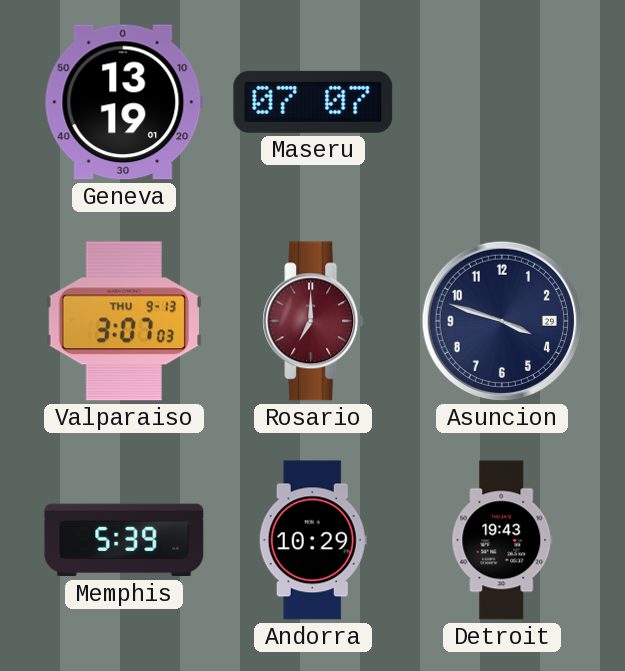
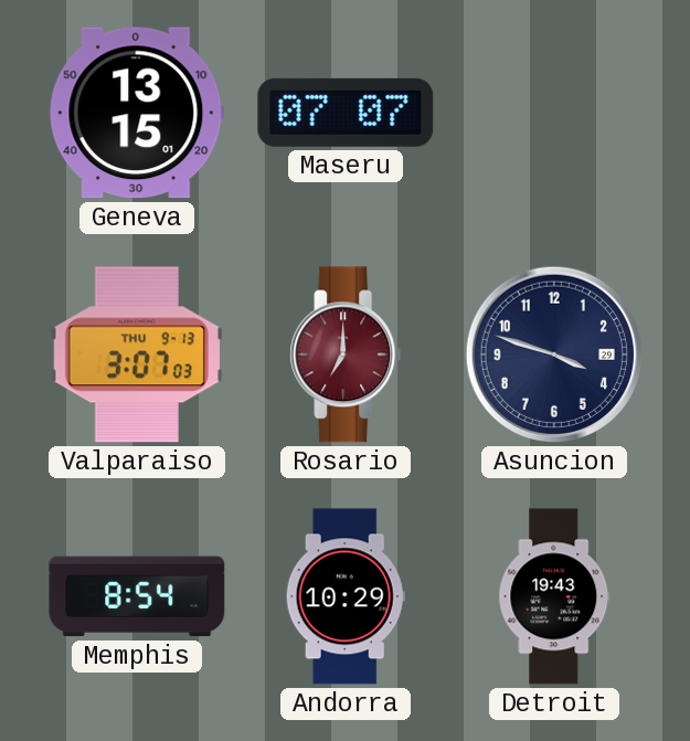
Geneva: 13:19 -> 13:15
Memphis: 5:39 -> 8:54
